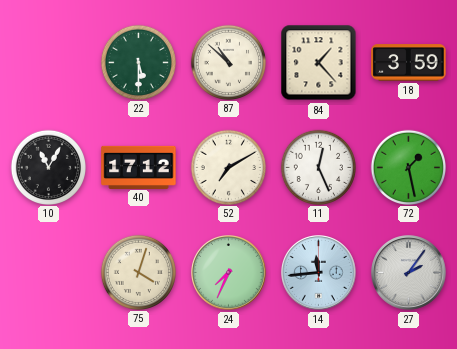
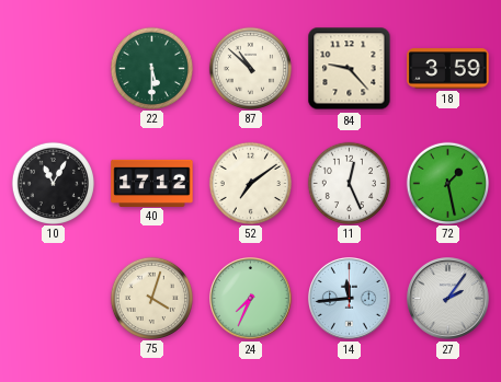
84: 1:23 -> 9:23
52: 7:10 -> 7:09
